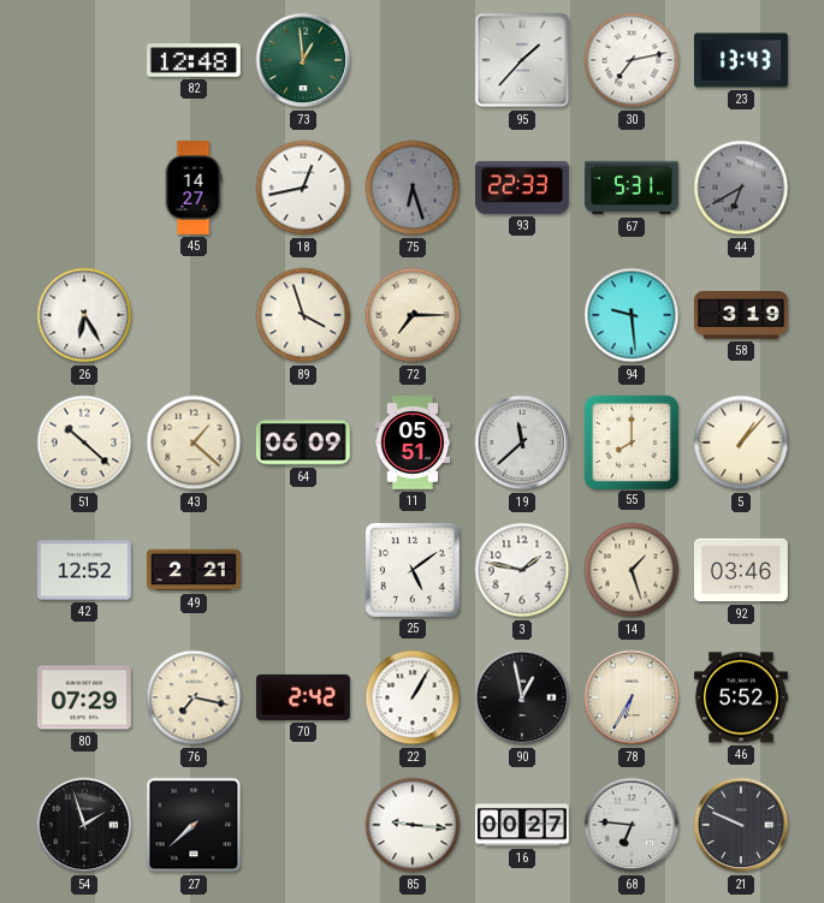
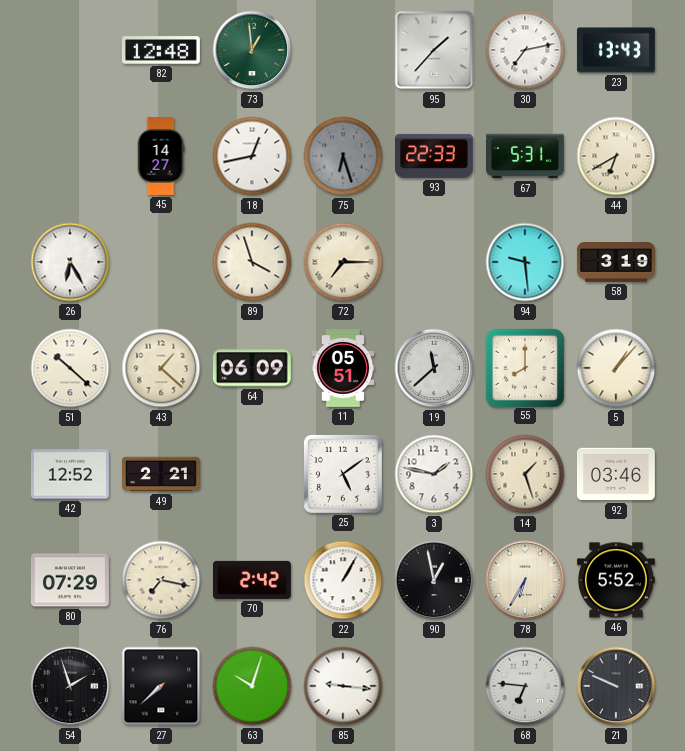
44 dial: grey -> cream
63: none -> 10:03
16: 00:27 -> none
